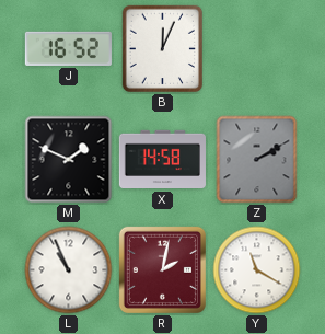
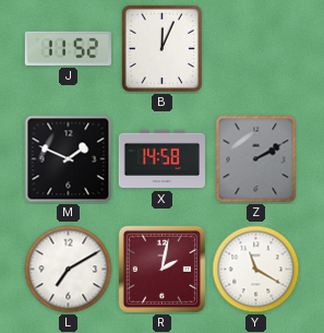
J: 16:52 -> 11:52
L: 10:56 -> 7:10
